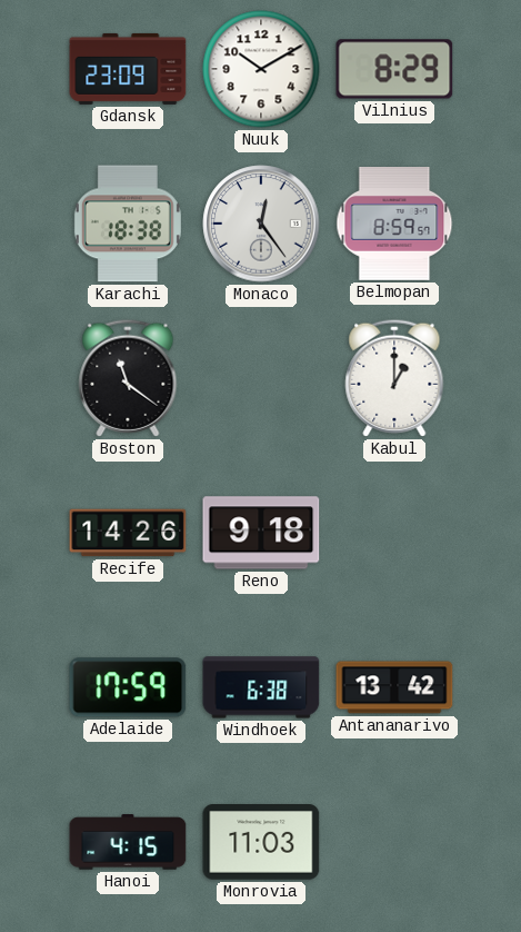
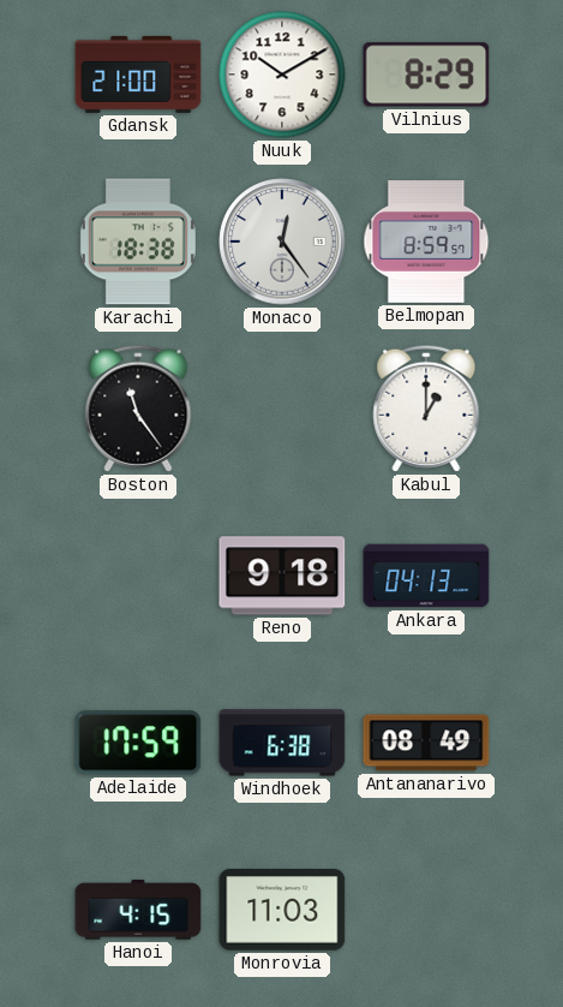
Gdansk: 23:09 -> 21:00
Boston: 11:21 -> 11:24
Recife: 14:26 -> none
Ankara: none -> 04:13
Antananarivo: 13:42 -> 08:49
